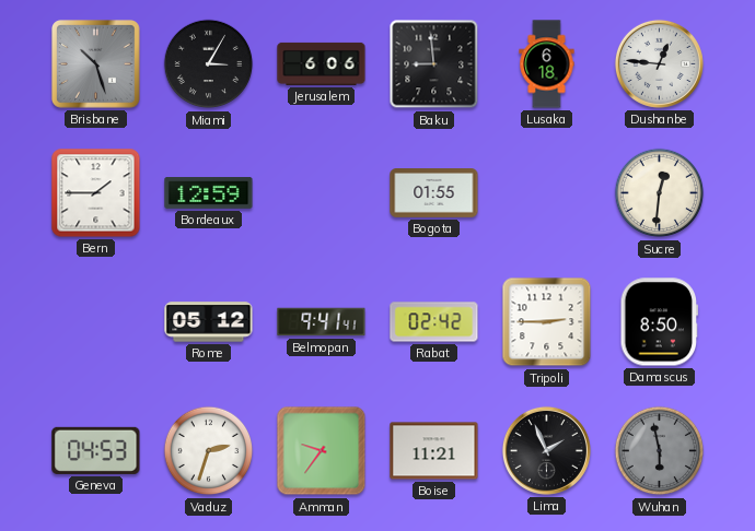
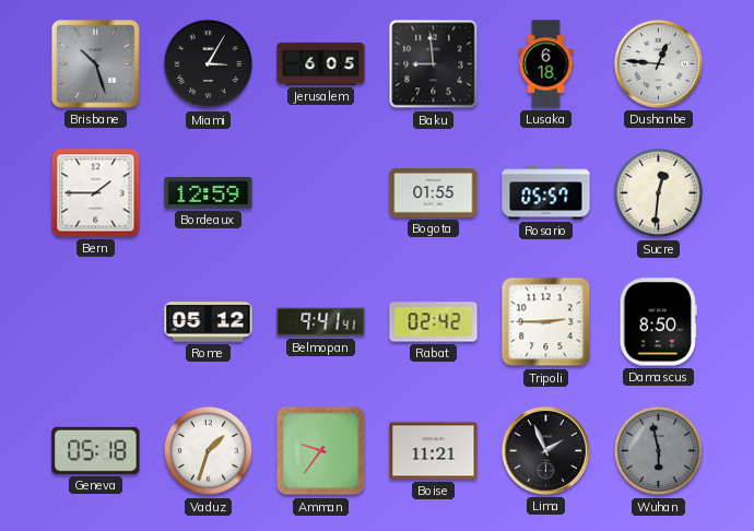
Jerusalem: 6:06 -> 6:05
Rosario: none -> 05:57
Geneva: 04:53 -> 05:18
Vaduz: 2:33 -> 1:33
